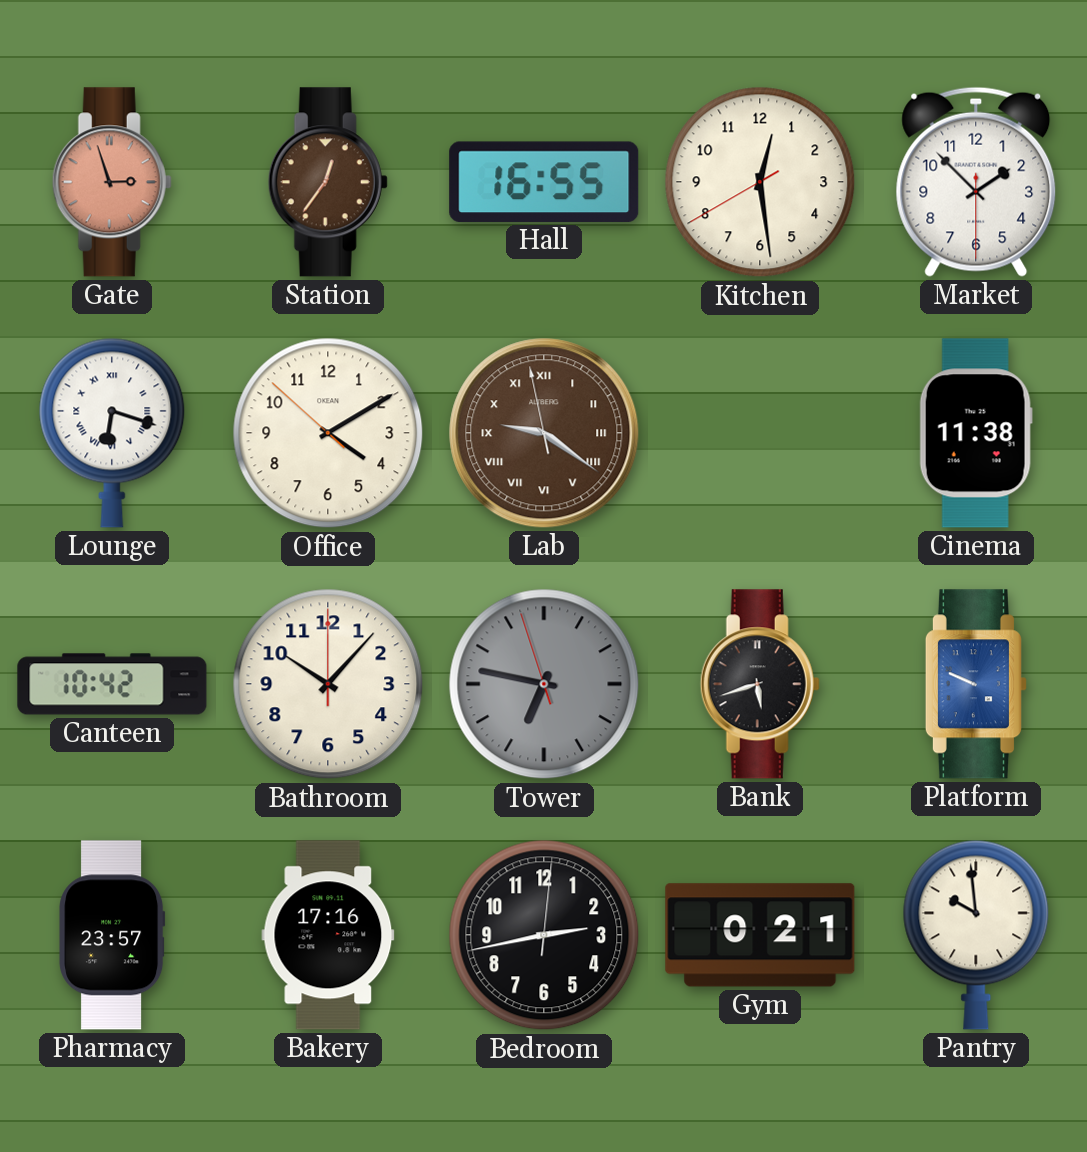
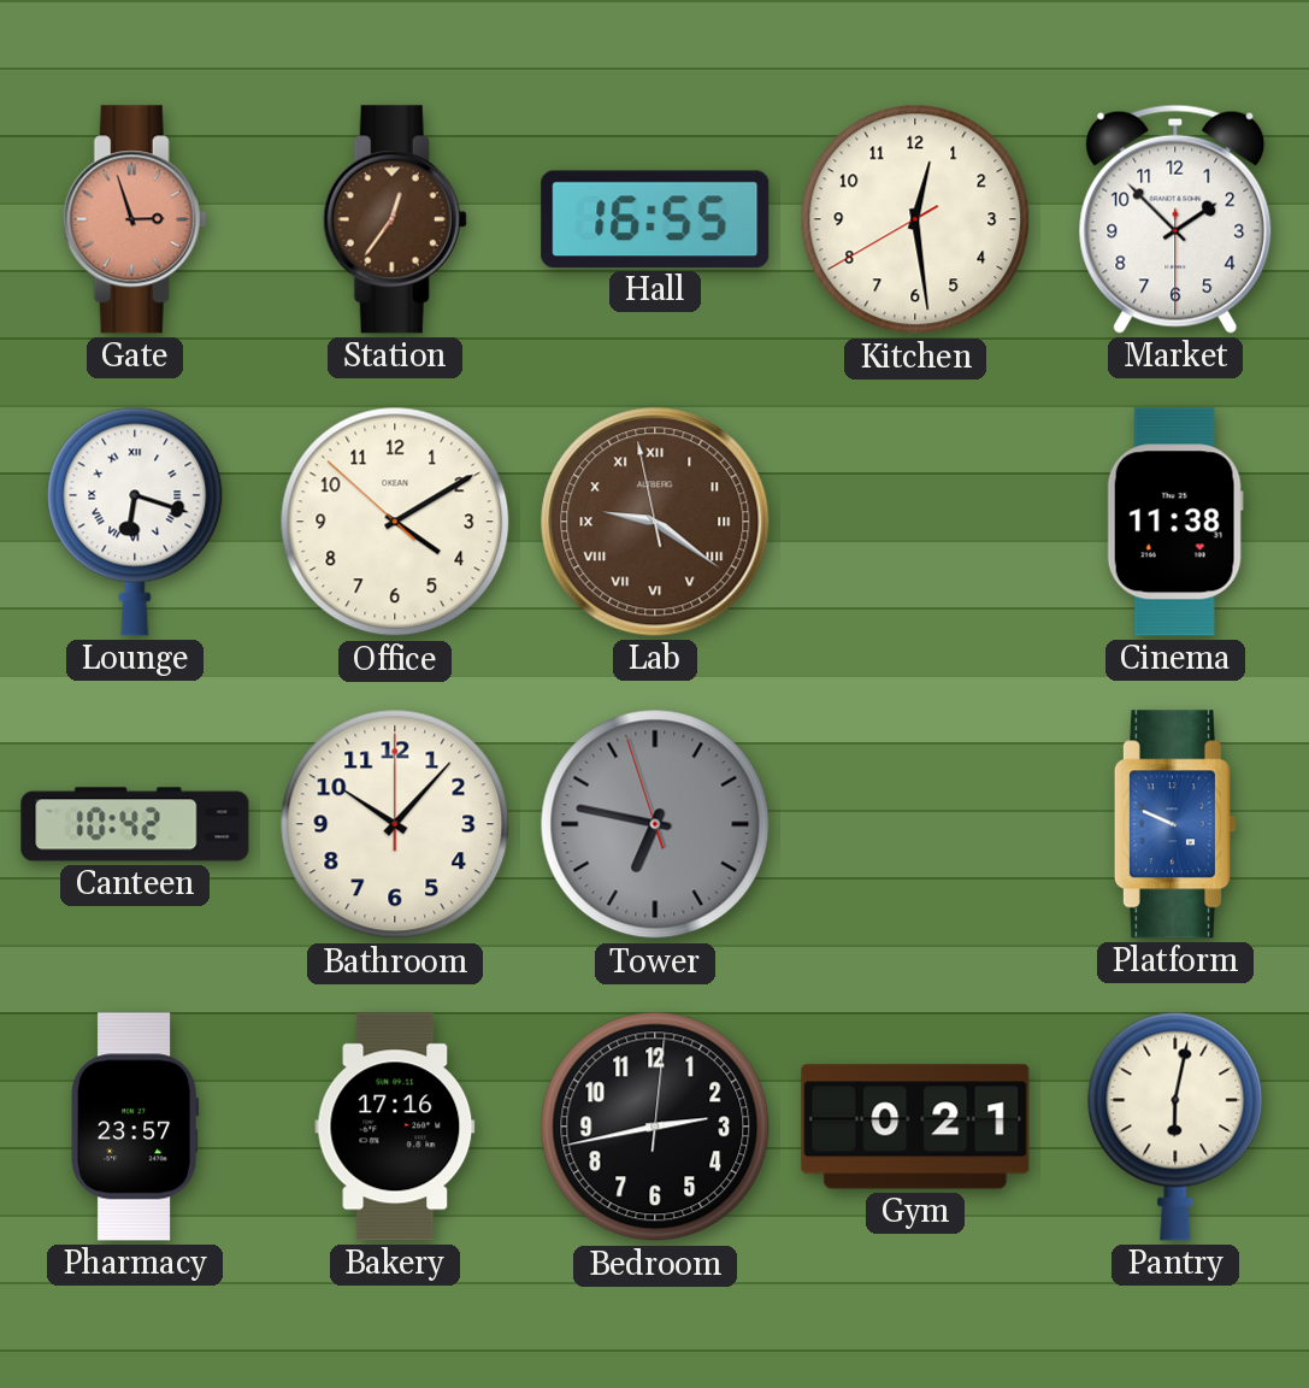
Bank: 5:42 -> none
Pantry: 9:59 -> 6:02
